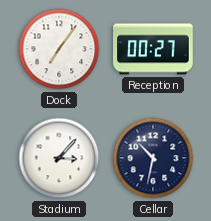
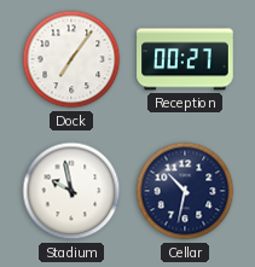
Stadium: 3:07 -> 9:58
